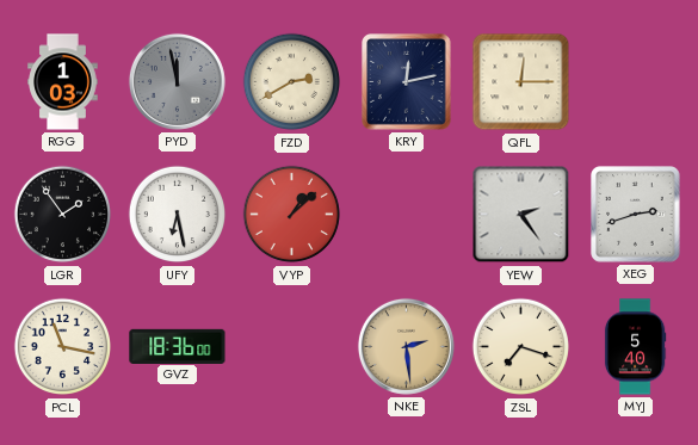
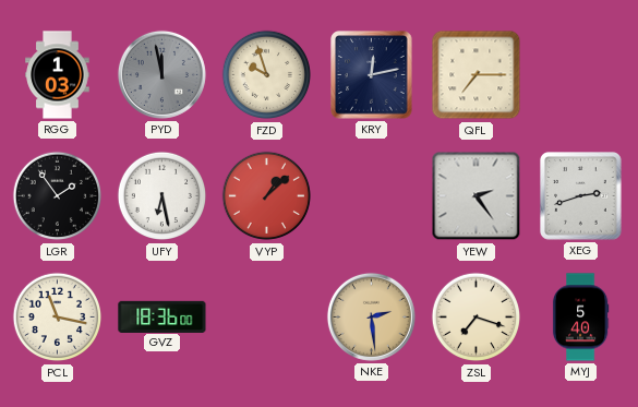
FZD: 2:40 -> 9:57
QFL: 12:15 -> 7:15
